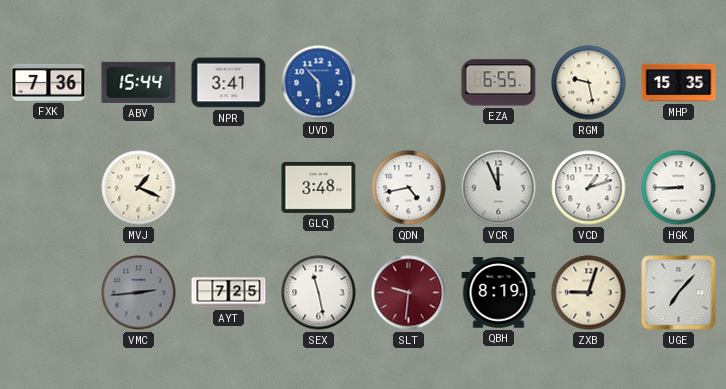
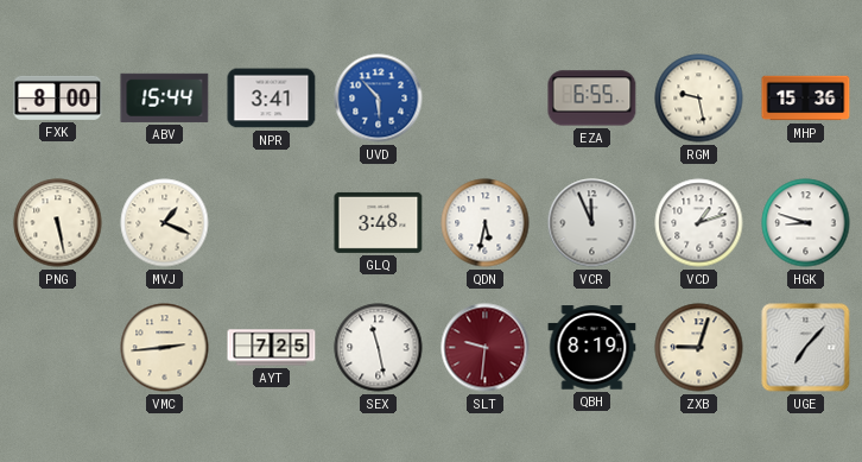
FXK: 7:36 -> 8:00
MHP: 15:35 -> 15:36
PNG: none -> 5:28
QDN: 4:43 -> 5:32
HGK: 8:45 -> 8:48
VMC dial: grey -> cream
